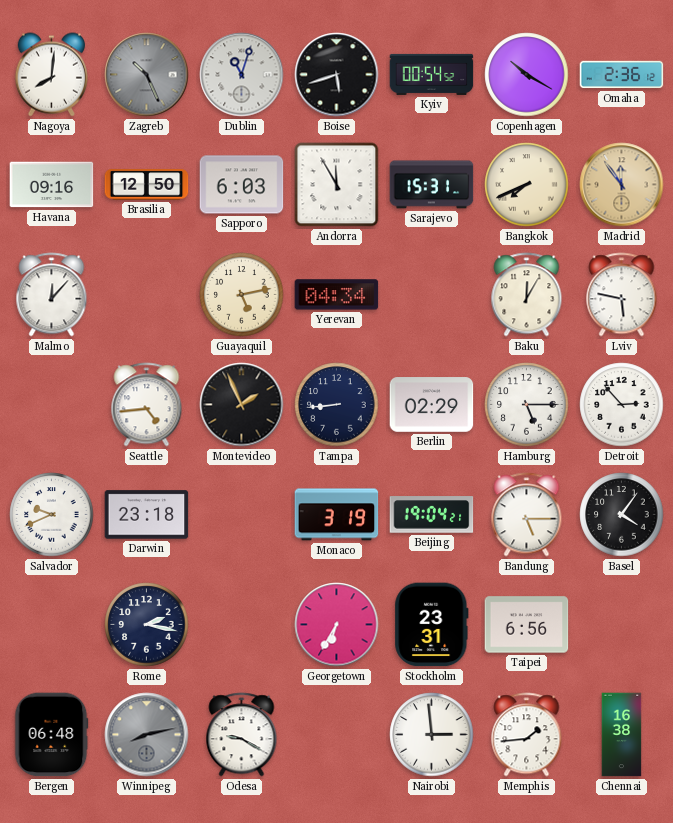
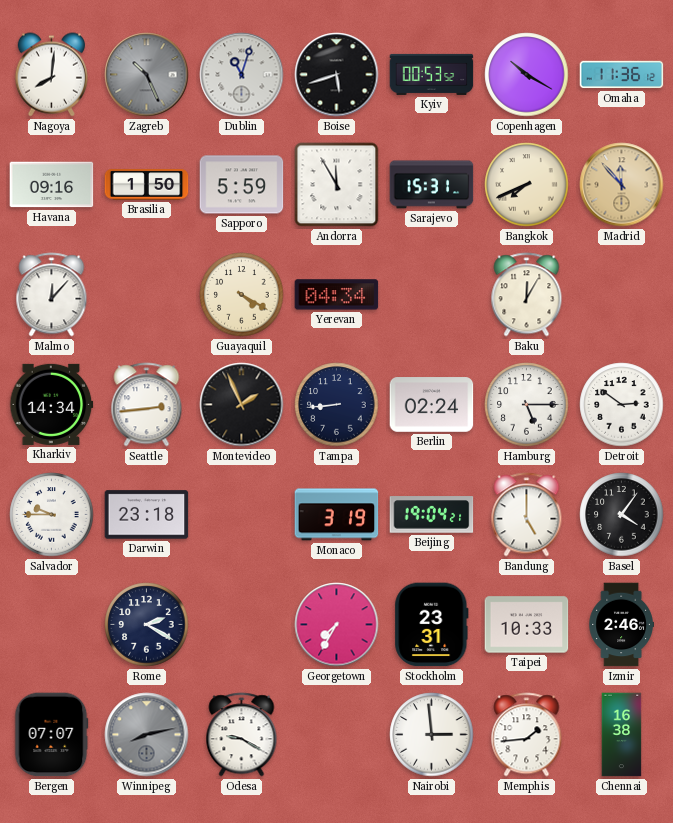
Kyiv: 00:54 -> 00:53
Omaha: 2:36 -> 11:36
Brasilia: 12:50 -> 1:50
Sapporo: 6:03 -> 5:59
Madrid: 11:54 -> 11:53
Guayaquil: 5:13 -> 4:20
Lviv: 5:47 -> none
Kharkiv: none -> 14:34
Seattle: 4:44 -> 2:44
Berlin: 02:29 -> 02:24
Detroit: 2:53 -> 2:51
Salvador: 9:41 -> 9:45
Bandung: 5:15 -> 5:00
Rome: 2:17 -> 2:20
Georgetown: 6:35 -> 7:35
Taipei: 6:56 -> 10:33
Izmir: none -> 2:46
Bergen: 06:48 -> 07:07
